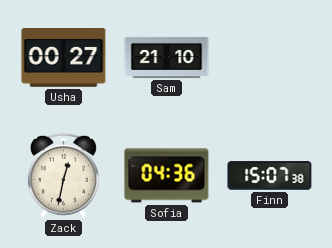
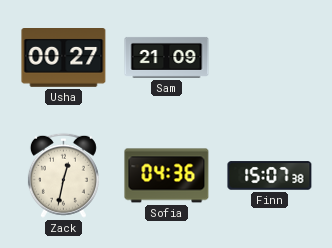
Sam: 21:10 -> 21:09
